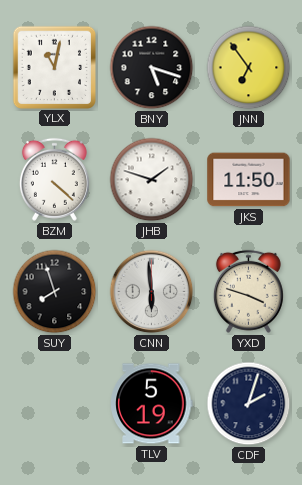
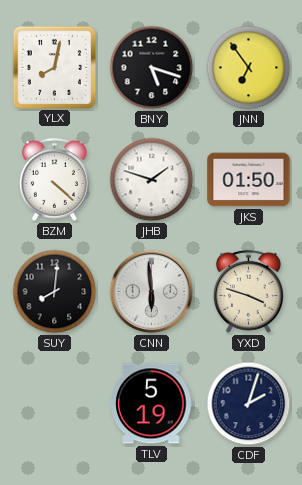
YLX: 11:02 -> 8:02
JKS: 11:50 -> 01:50
SUY: 7:57 -> 8:01
